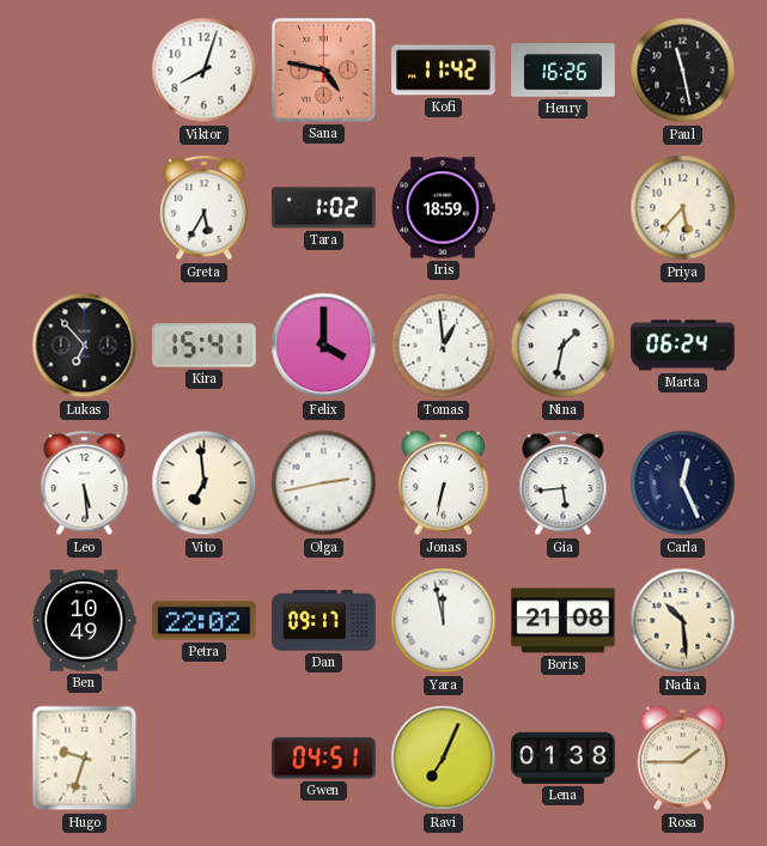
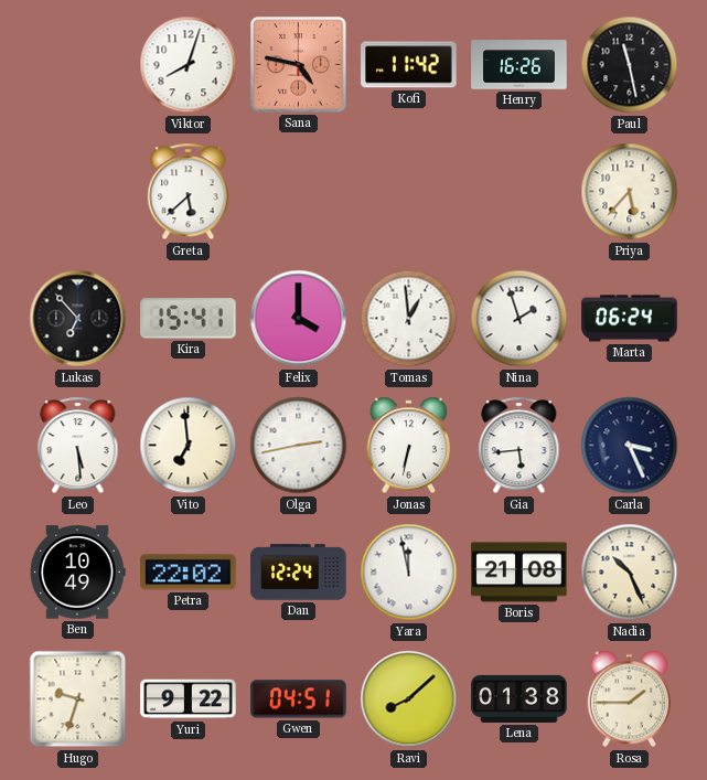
Greta: 5:35 -> 5:38
Tara: 1:02 -> none
Iris: 18:59 -> none
Nina: 1:32 -> 1:57
Carla: 12:26 -> 3:26
Dan: 09:17 -> 12:24
Nadia: 10:29 -> 10:26
Yuri: none -> 9:22
Ravi: 7:04 -> 8:08
